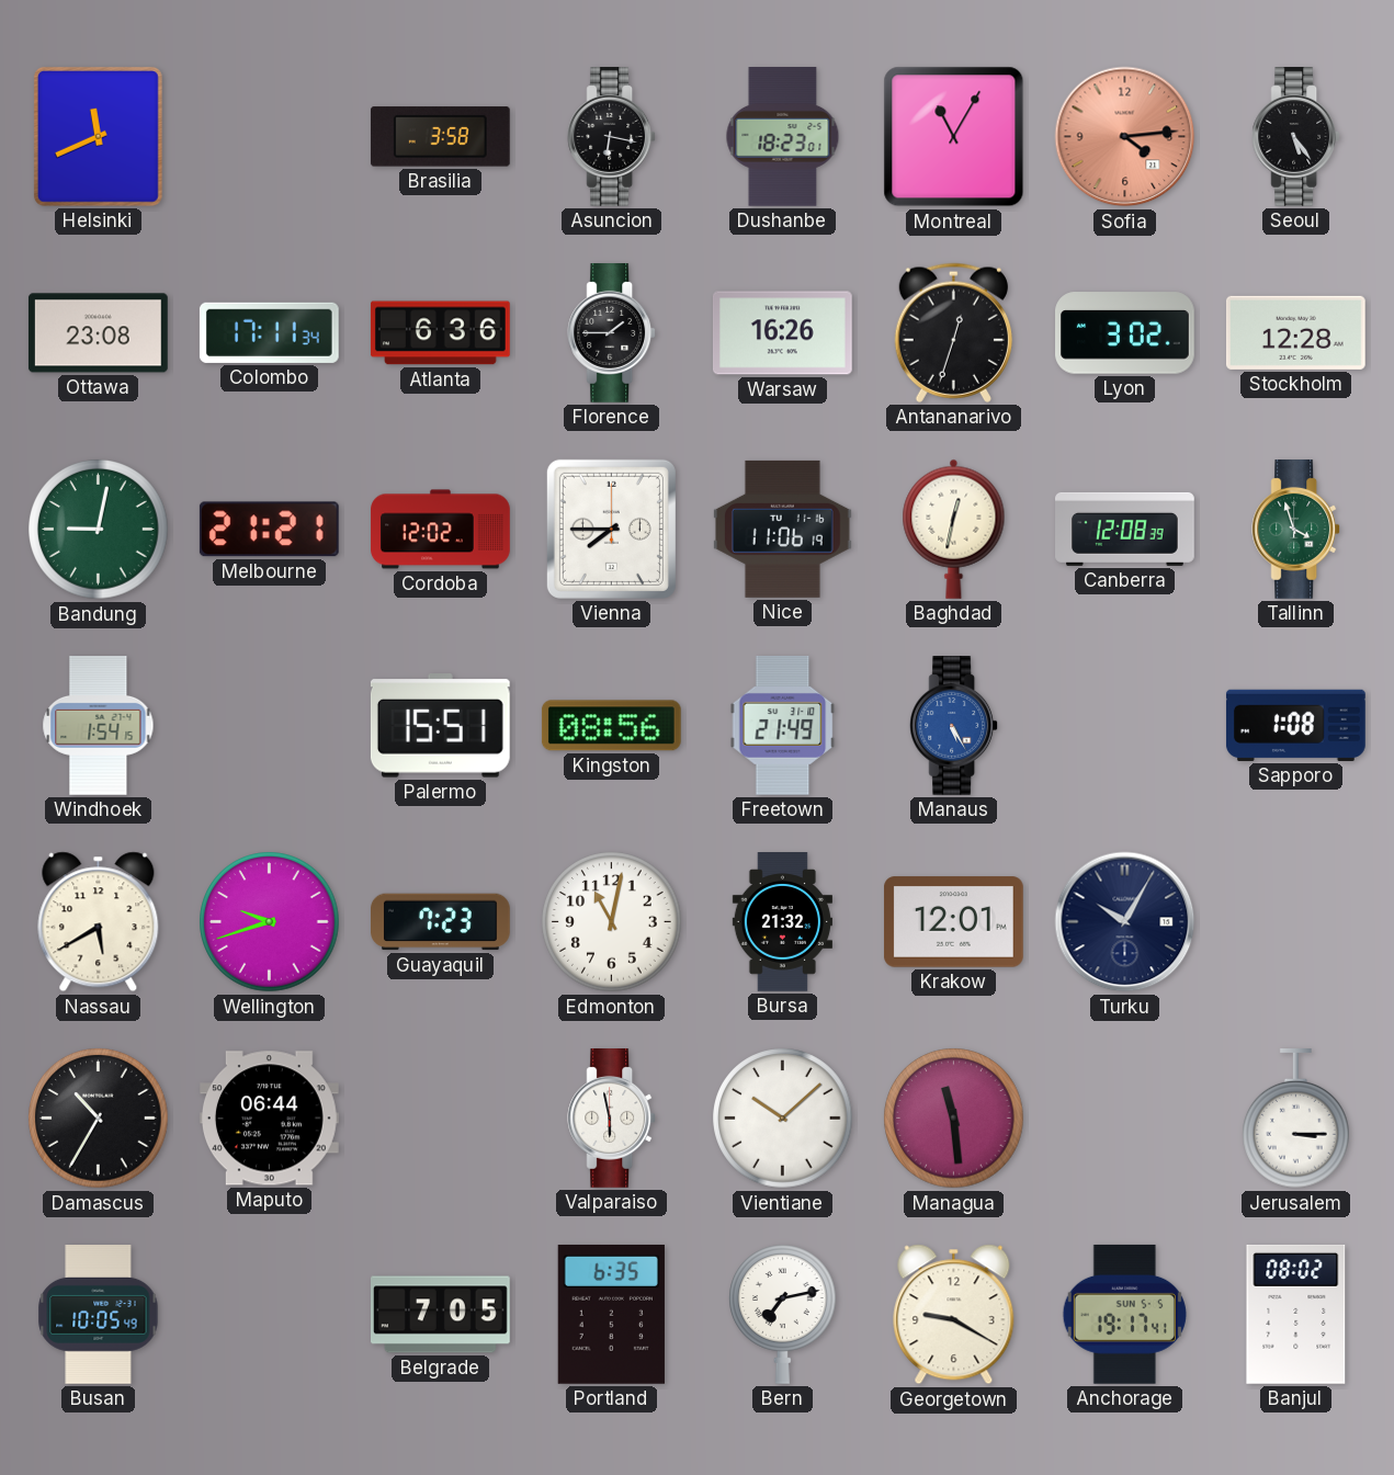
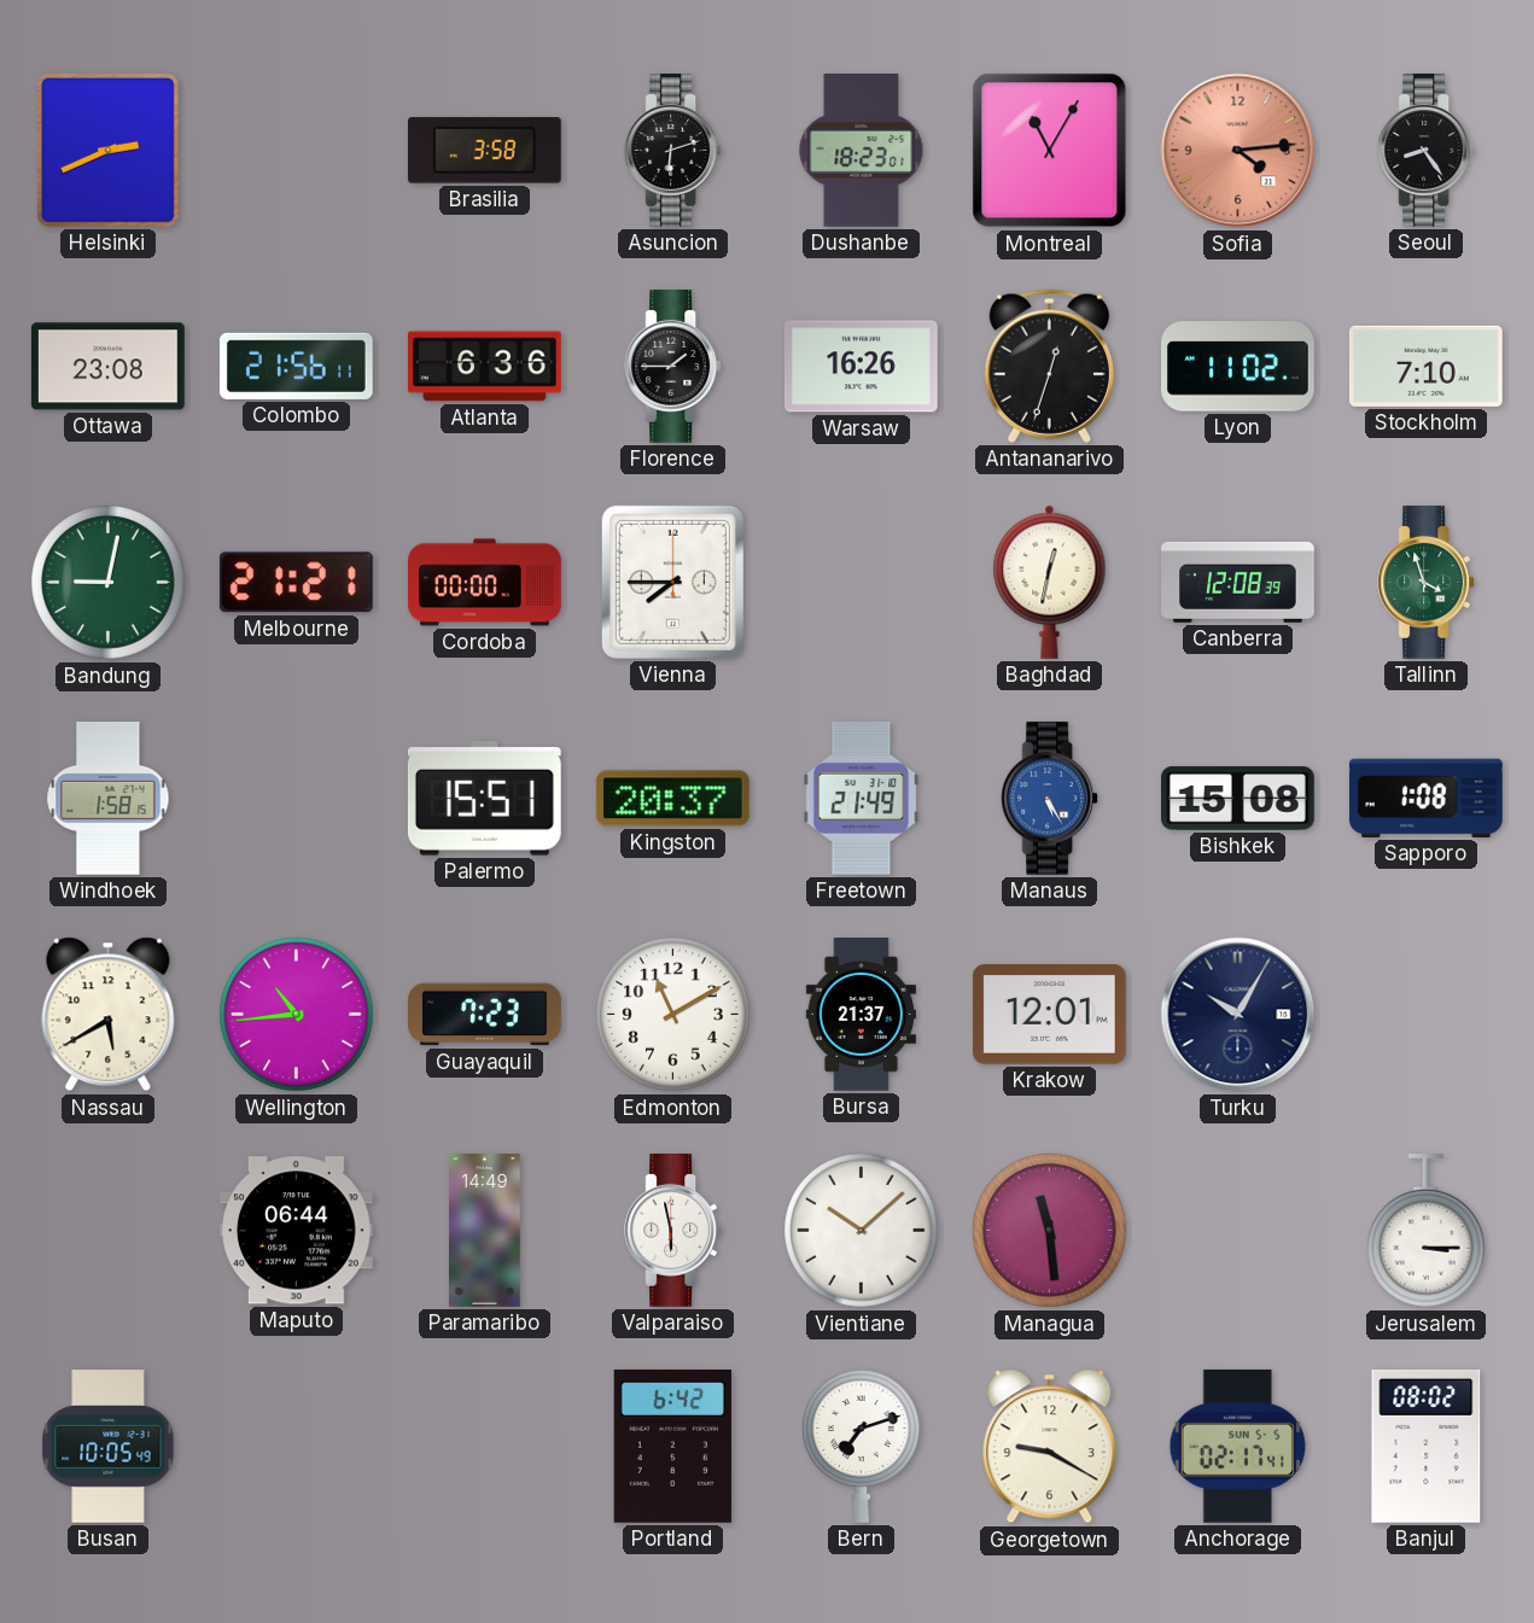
Helsinki: 11:41 -> 2:41
Asuncion: 6:17 -> 6:12
Seoul: 5:24 -> 8:24
Colombo: 17:11 -> 21:56
Lyon: 3:02 -> 11:02
Stockholm: 12:28 -> 7:10
Cordoba: 12:02 -> 00:00
Nice: 11:06 -> none
Windhoek: 1:54 -> 1:58
Kingston: 08:56 -> 20:37
Bishkek: none -> 15:08
Wellington: 9:42 -> 10:44
Edmonton: 11:02 -> 11:10
Bursa: 21:32 -> 21:37
Damascus: 10:35 -> none
Paramaribo: none -> 14:49
Belgrade: 7:05 -> none
Portland: 6:35 -> 6:42
Bern: 7:13 -> 7:12
Anchorage: 19:17 -> 02:17
